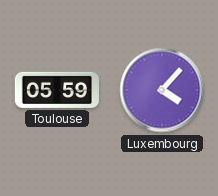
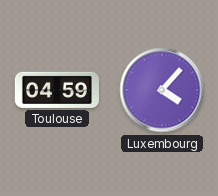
Toulouse: 05:59 -> 04:59
